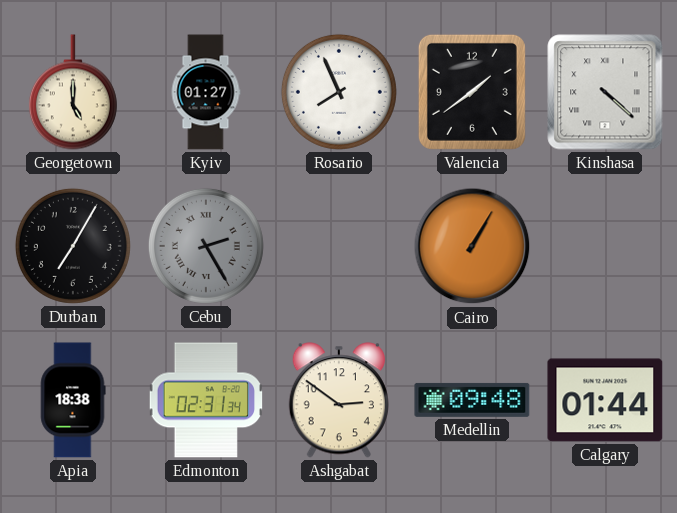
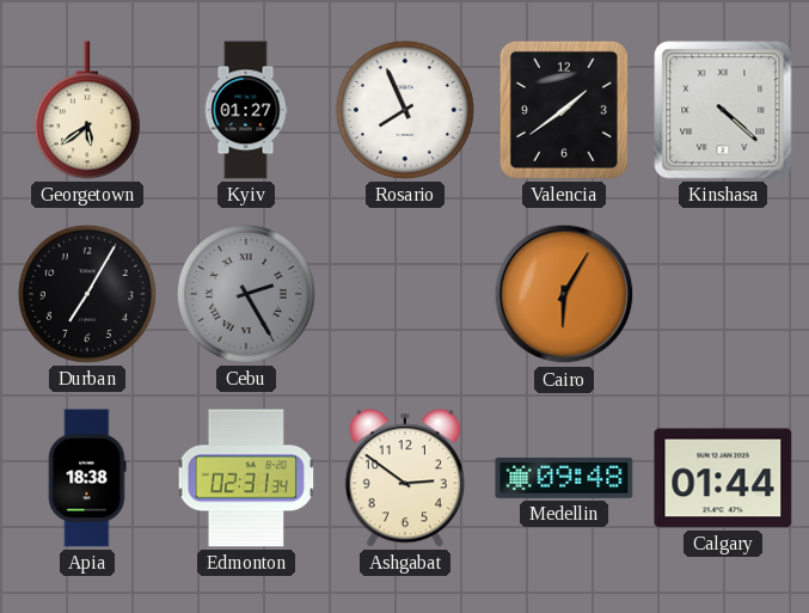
Georgetown: 5:00 -> 5:39
Cairo: 1:05 -> 6:05
